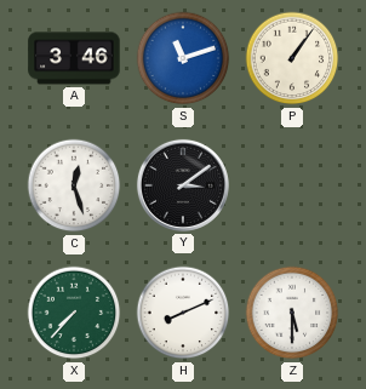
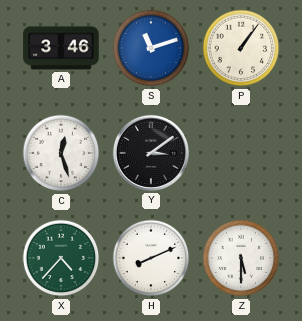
X: 7:37 -> 4:37
